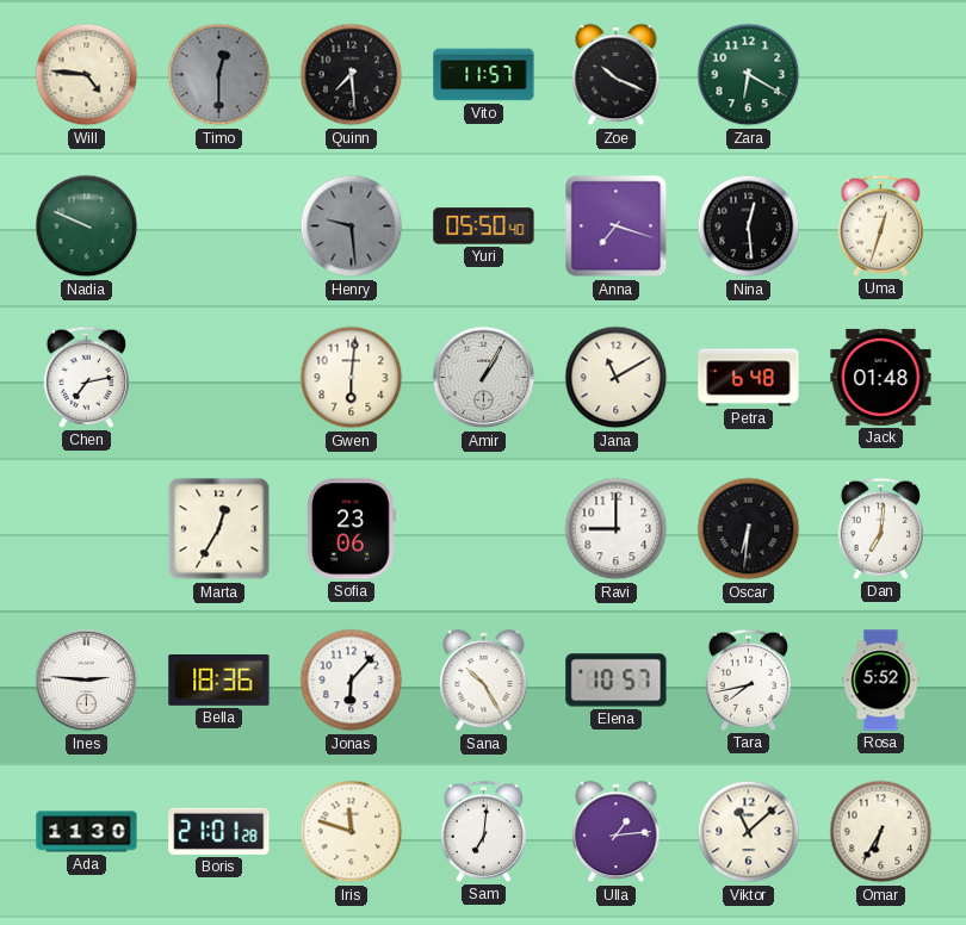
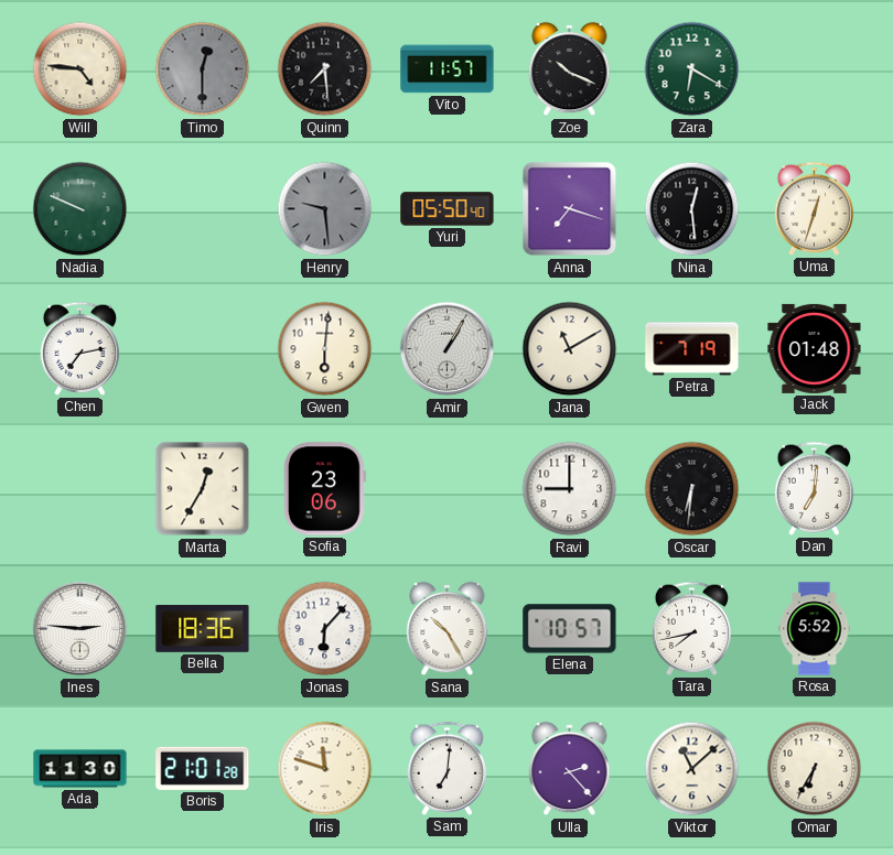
Petra: 6:48 -> 7:19
Ulla: 1:14 -> 2:23
